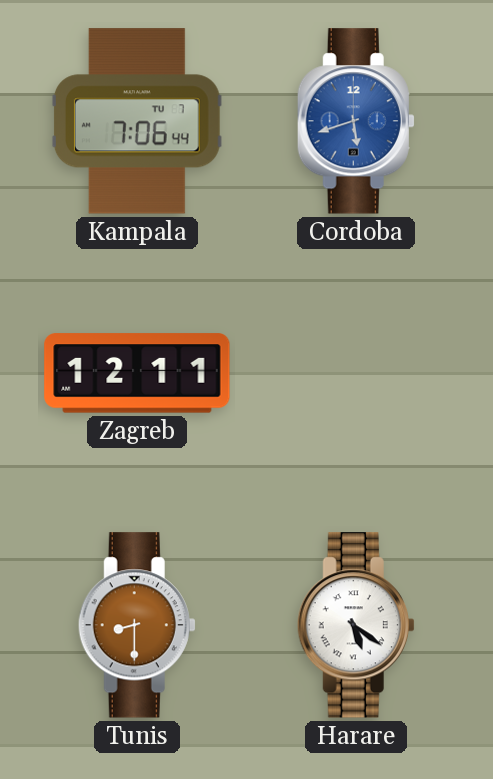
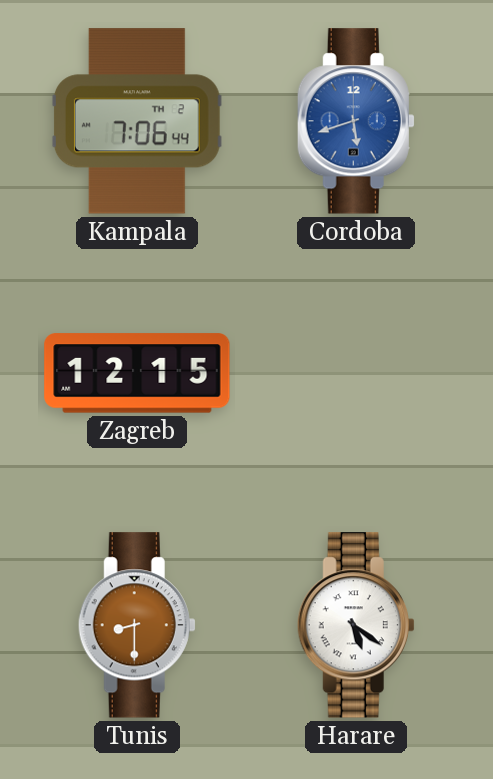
Kampala date: TU 7 -> TH 2
Zagreb: 12:11 -> 12:15
